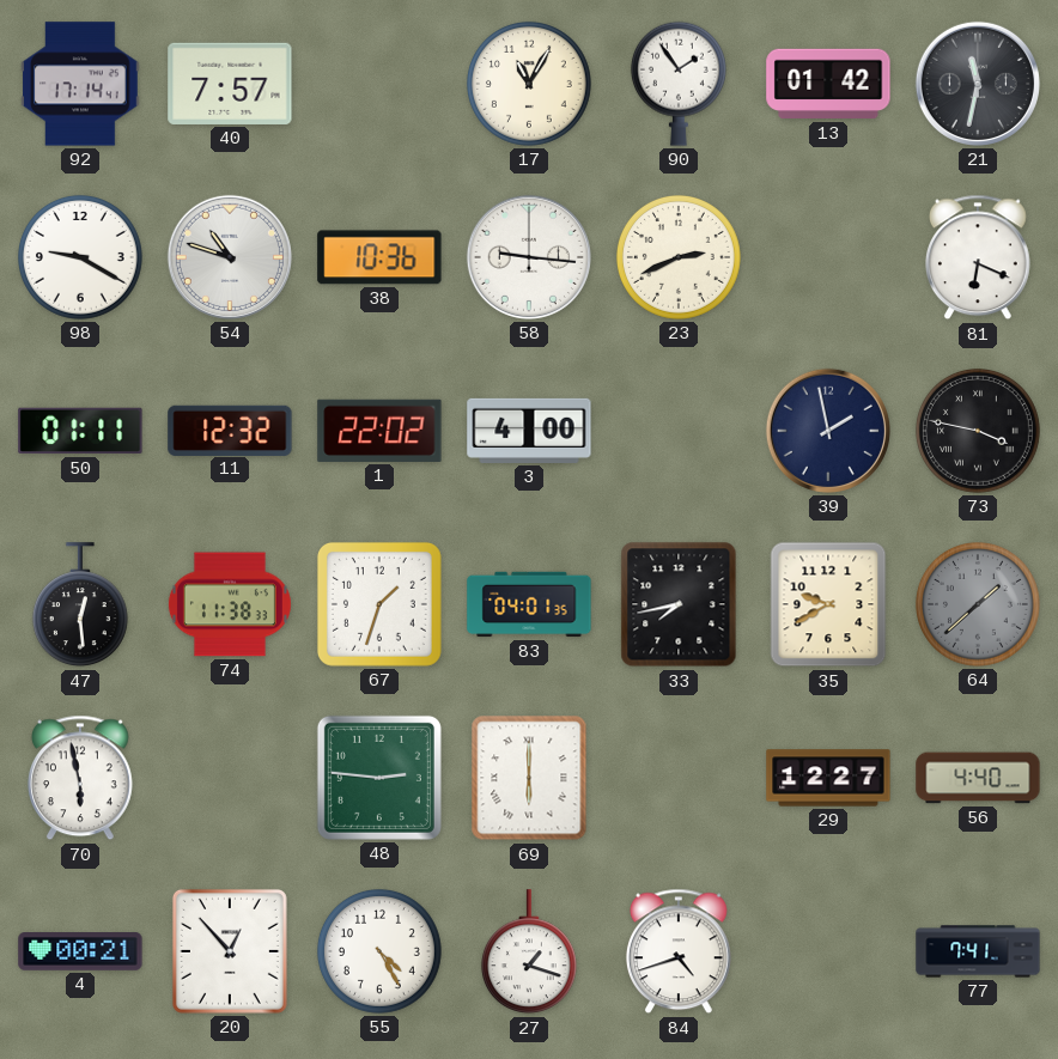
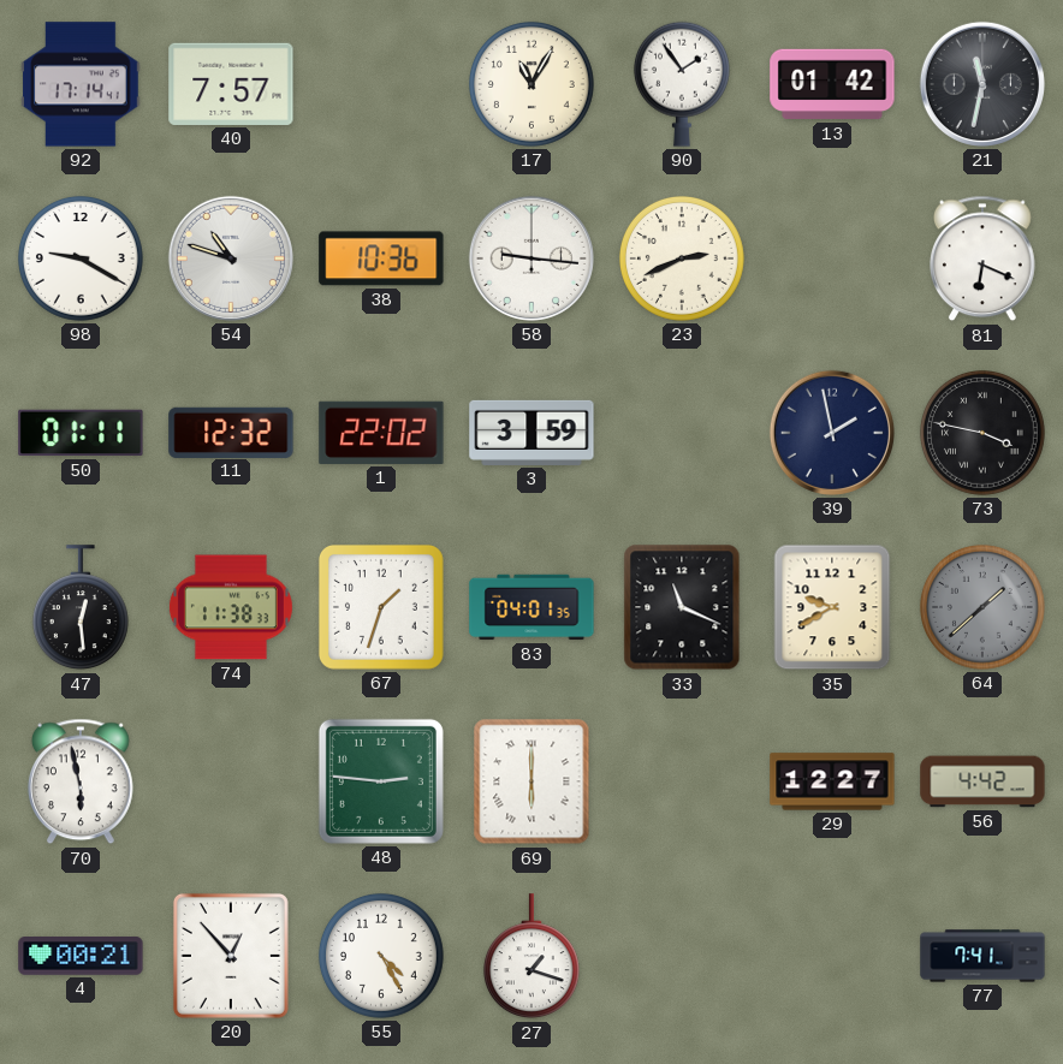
3: 4:00 -> 3:59
33: 7:43 -> 11:19
56: 4:40 -> 4:42
84: 4:42 -> none
